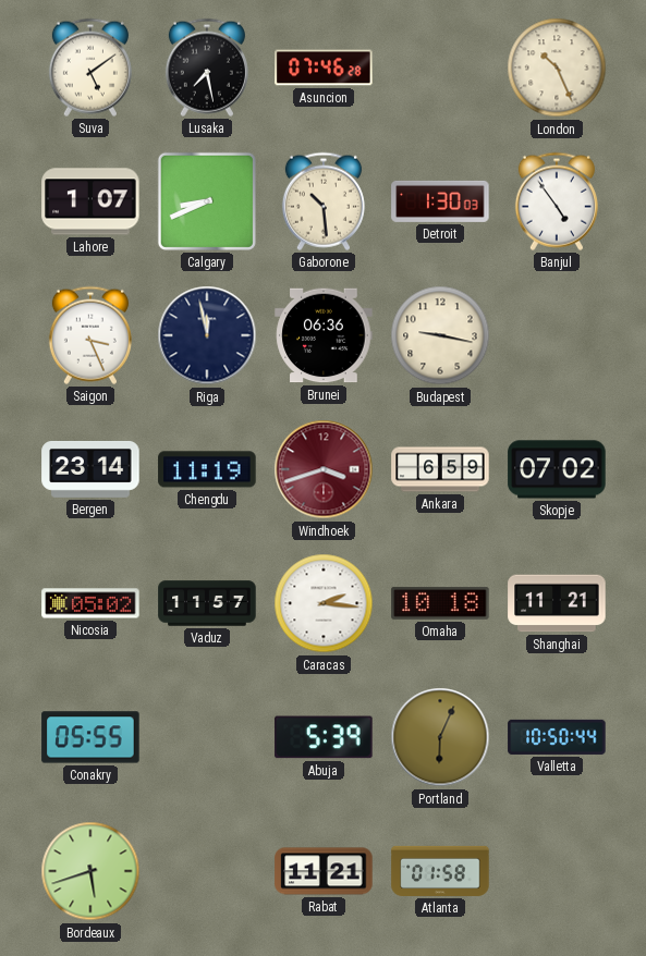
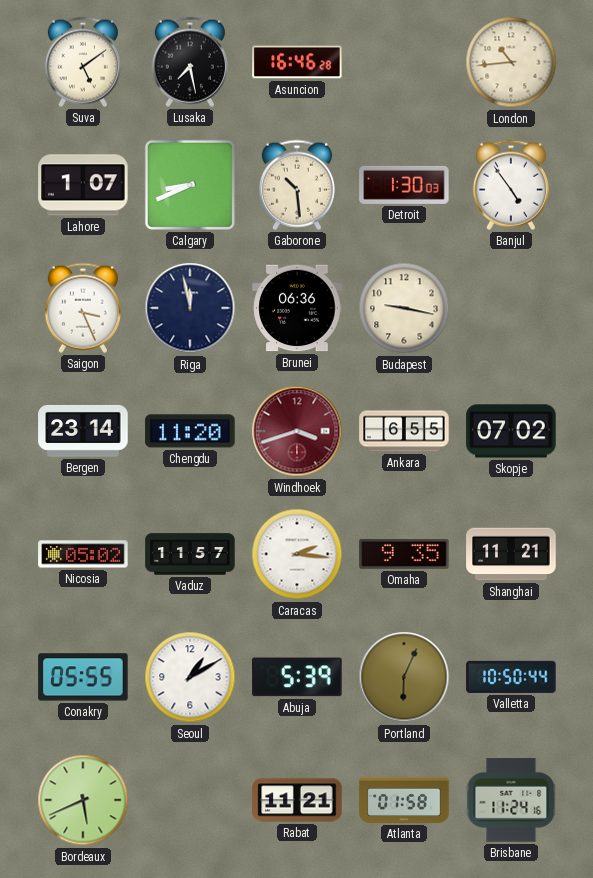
Asuncion: 07:46 -> 16:46
London: 10:26 -> 10:44
Chengdu: 11:19 -> 11:20
Ankara: 6:59 -> 6:55
Omaha: 10:18 -> 9:35
Seoul: none -> 1:10
Bordeaux: 5:42 -> 5:41
Brisbane: none -> 11:24
